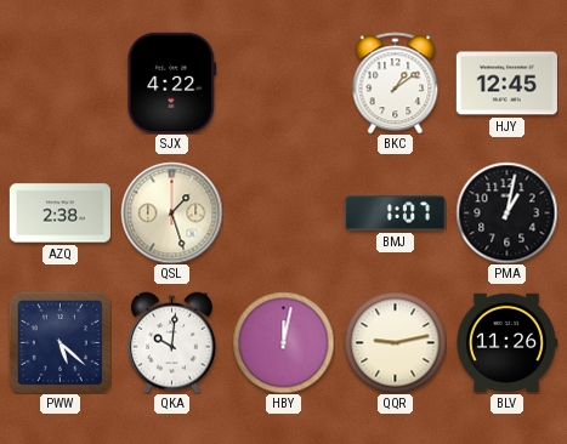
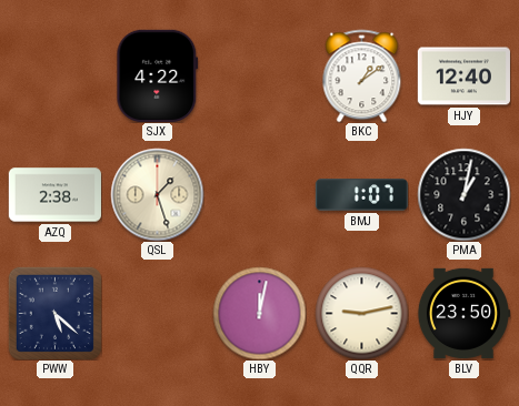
HJY: 12:45 -> 12:40
QKA: 10:01 -> none
BLV: 11:26 -> 23:50
